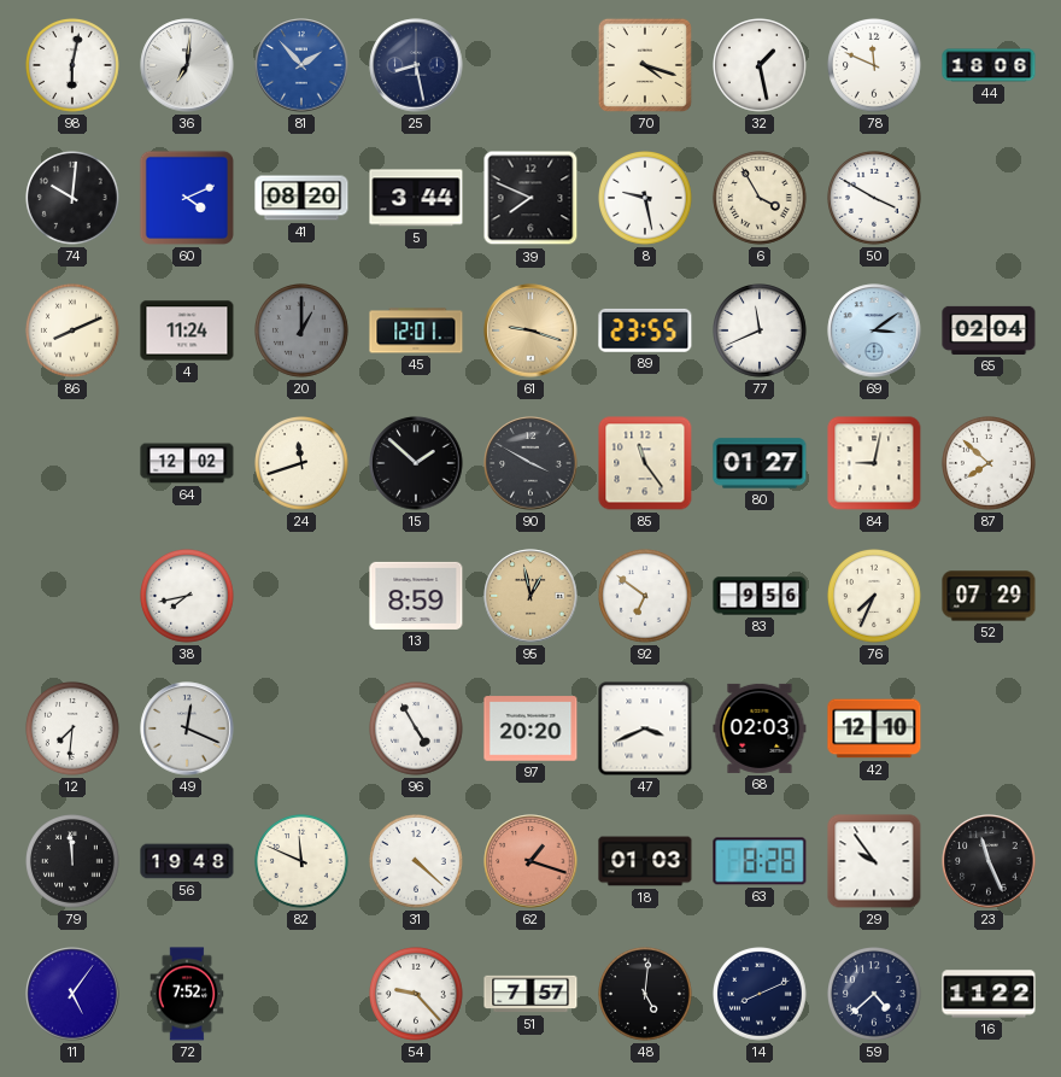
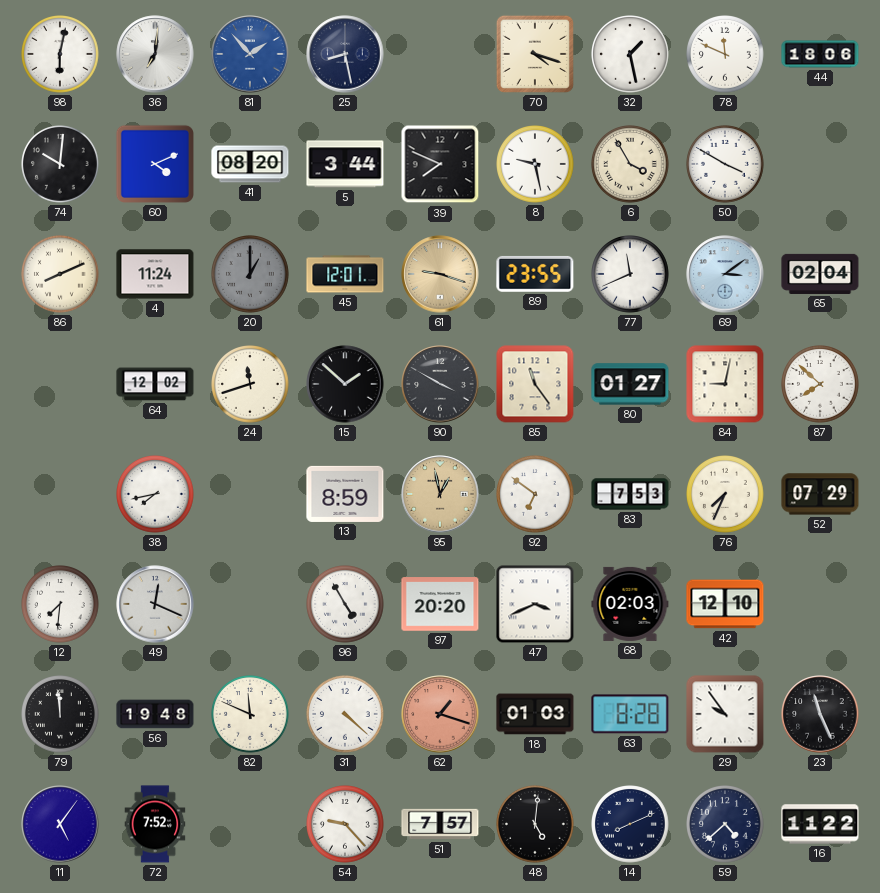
83: 9:56 -> 7:53
